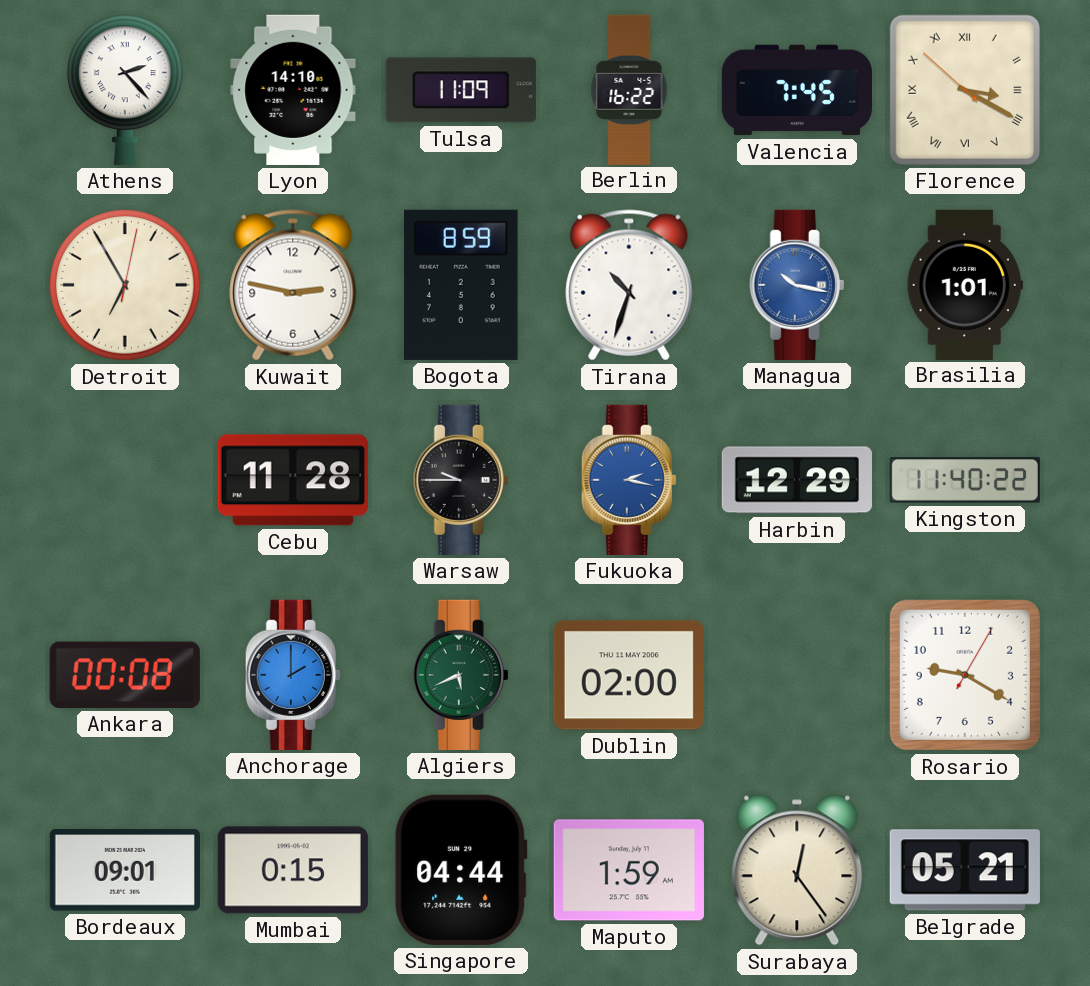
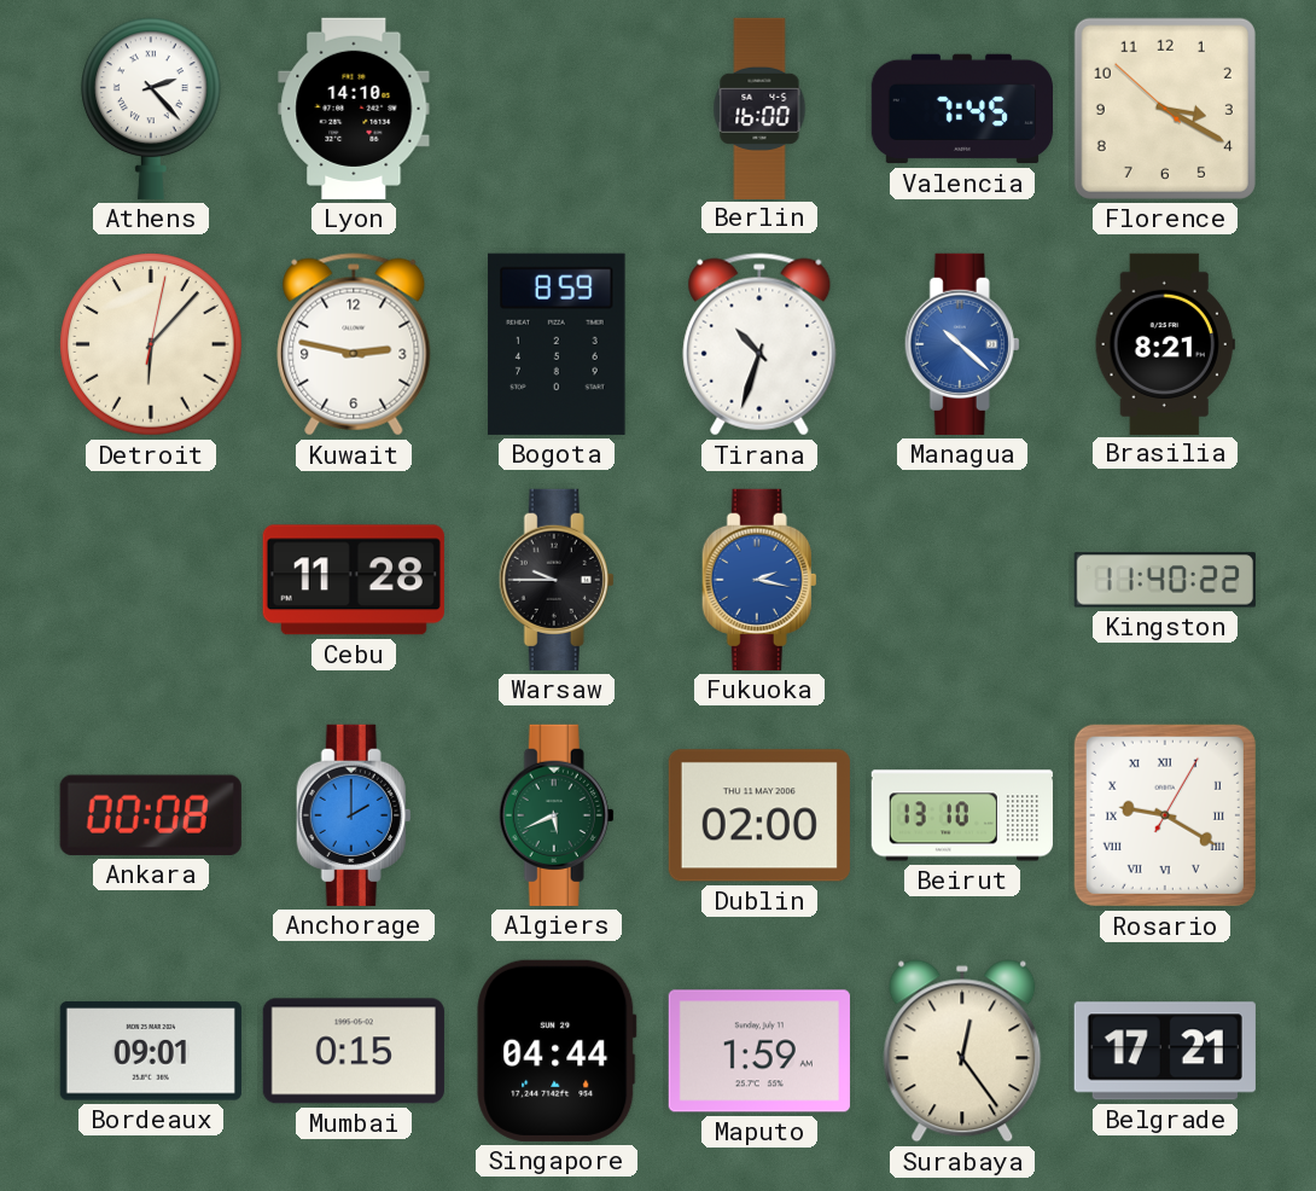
Tulsa: 11:09 -> none
Berlin: 16:22 -> 16:00
Florence numerals: Roman -> Arabic
Detroit: 6:55 -> 6:07
Managua: 10:17 -> 10:22
Brasilia: 1:01 -> 8:21
Harbin: 12:29 -> none
Beirut: none -> 13:10
Rosario numerals: Arabic -> Roman
Belgrade: 05:21 -> 17:21
